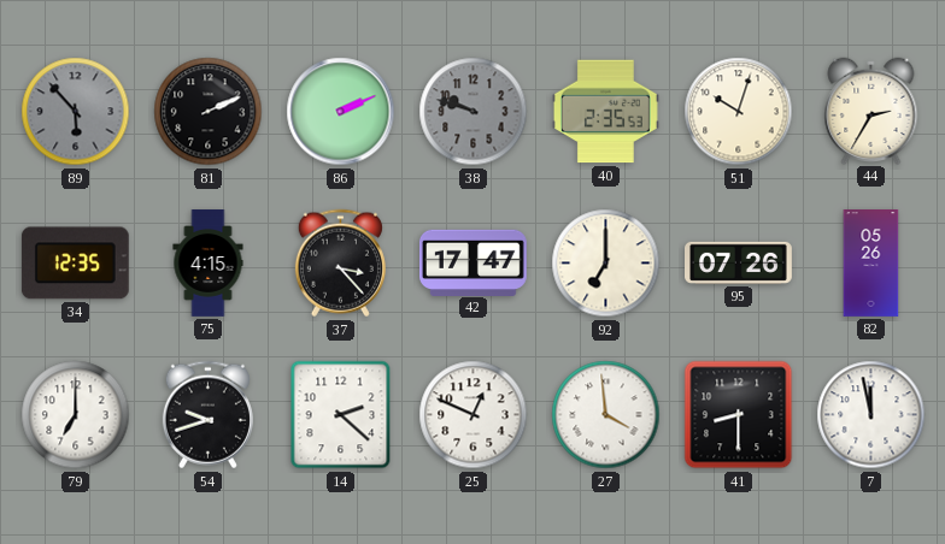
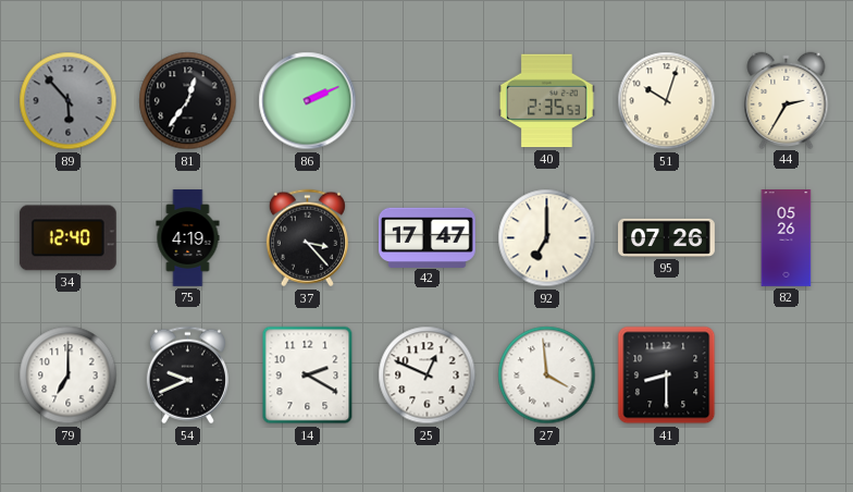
81: 2:11 -> 12:36
38: 9:48 -> none
34: 12:35 -> 12:40
75: 4:15 -> 4:19
54: 9:42 -> 9:41
14: 2:22 -> 2:20
7: 11:58 -> none
